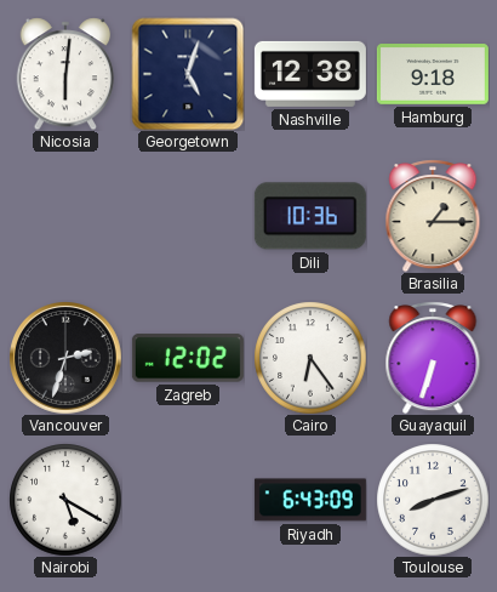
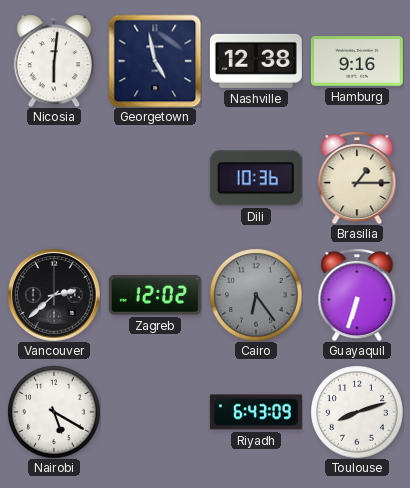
Georgetown: 5:03 -> 4:58
Hamburg: 9:18 -> 9:16
Vancouver: 2:33 -> 2:38
Cairo dial: white -> grey
